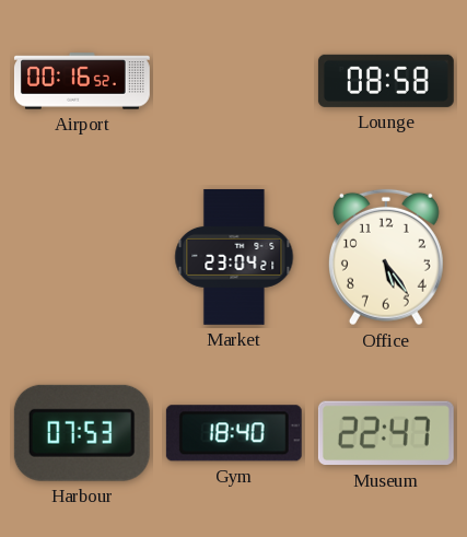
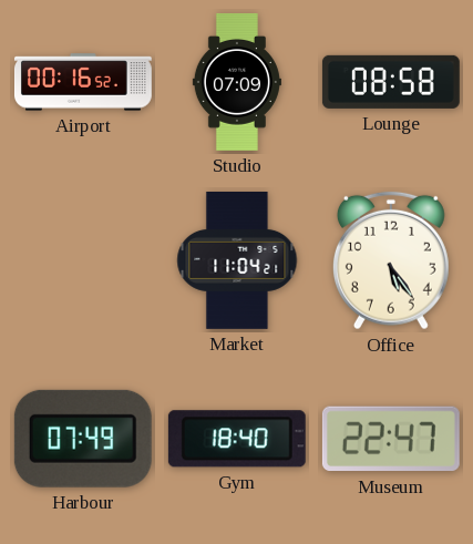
Studio: none -> 07:09
Market: 23:04 -> 11:04
Harbour: 07:53 -> 07:49
